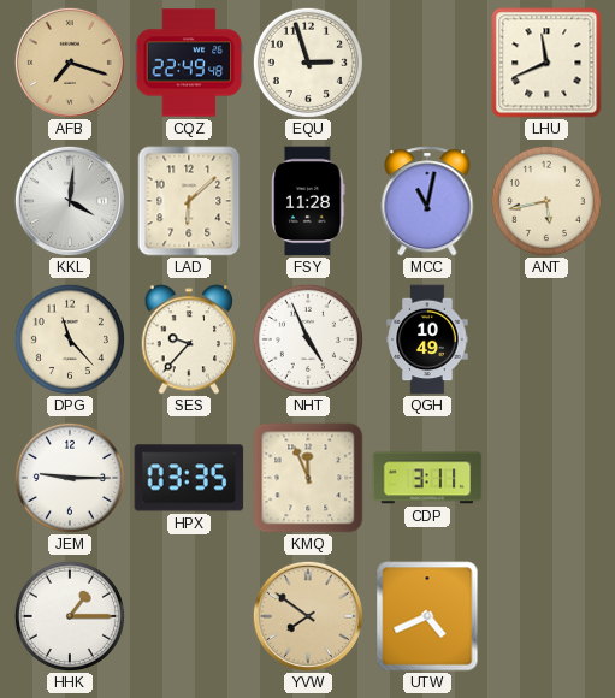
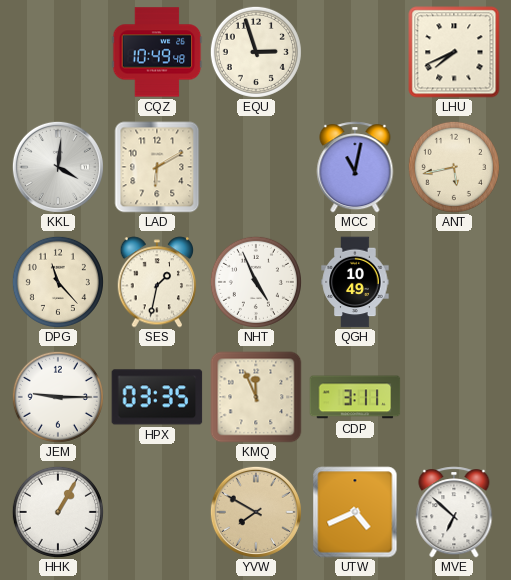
AFB: 7:18 -> none
CQZ: 22:49 -> 10:49
LHU: 11:41 -> 7:41
LAD: 6:08 -> 6:10
FSY: 11:28 -> none
SES: 9:37 -> 1:32
HHK: 1:15 -> 1:05
YVW: 7:51 -> 7:50
MVE: none -> 6:52
